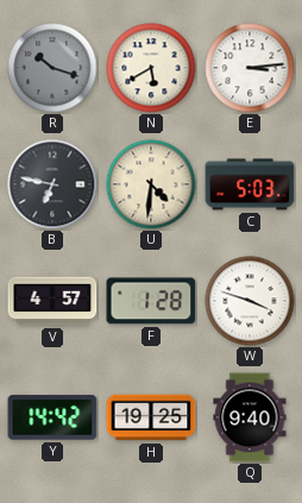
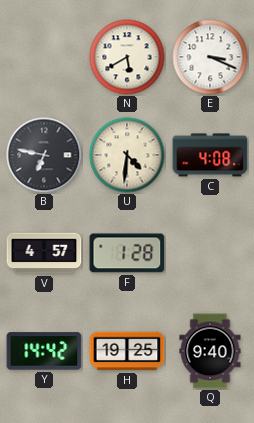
R: 10:18 -> none
E: 3:14 -> 3:19
C: 5:03 -> 4:08
W: 3:48 -> none
